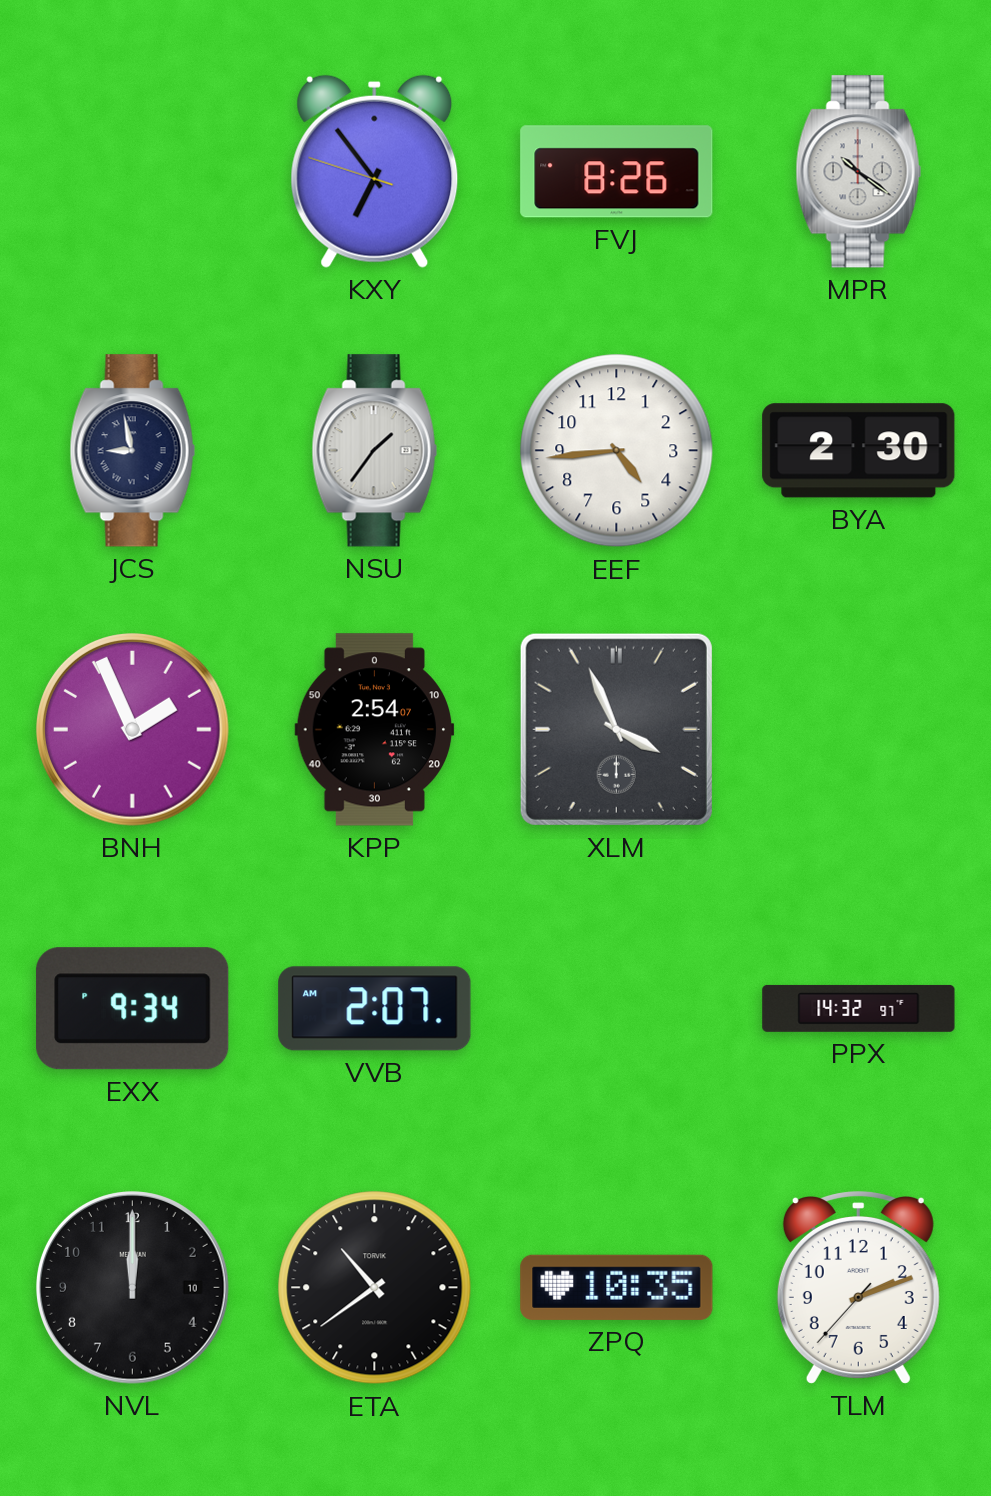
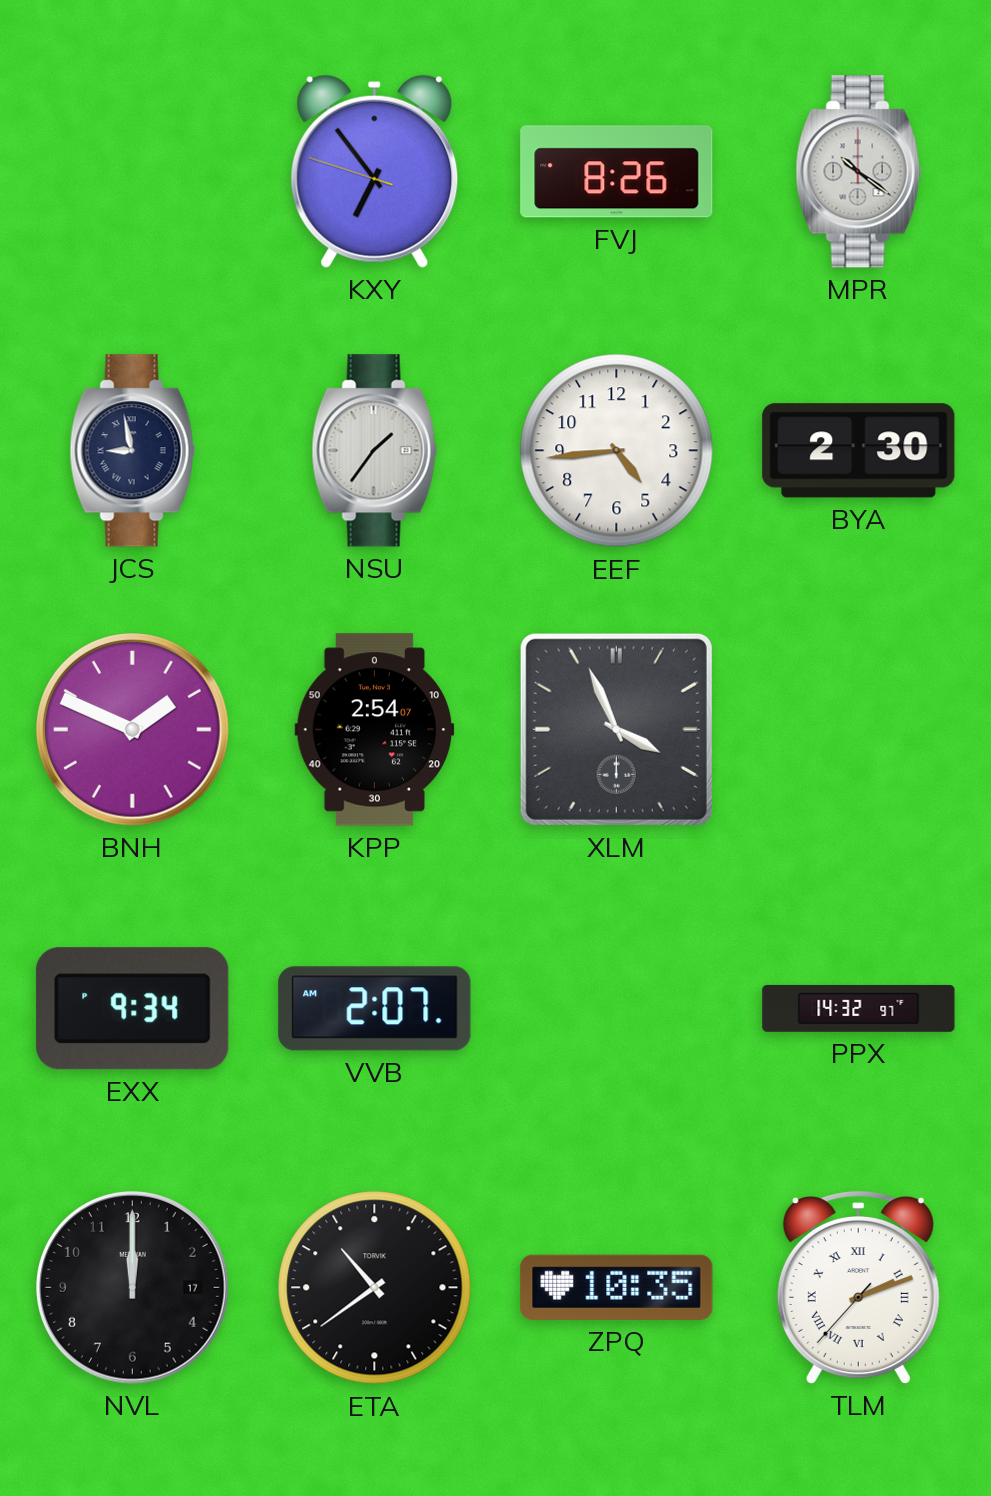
BNH: 1:56 -> 1:49
NVL date: 10 -> 17
TLM numerals: Arabic -> Roman
